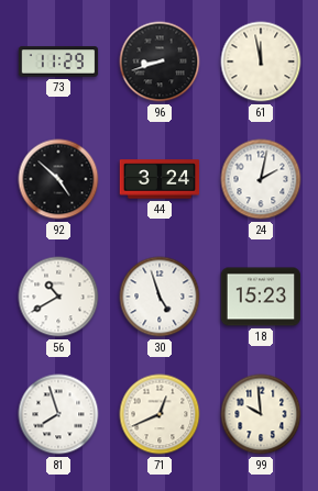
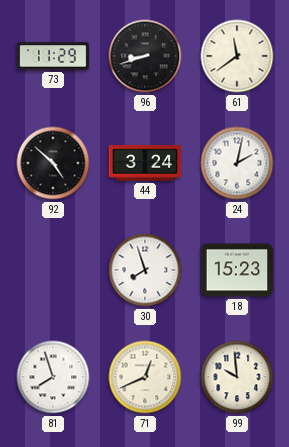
61: 11:58 -> 11:39
56: 10:40 -> none
30: 4:57 -> 7:57
